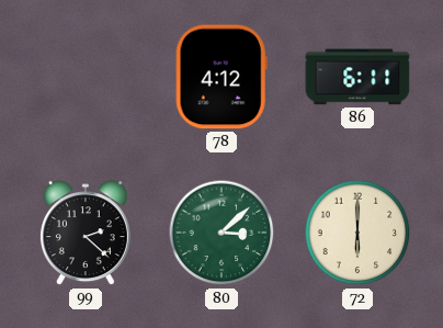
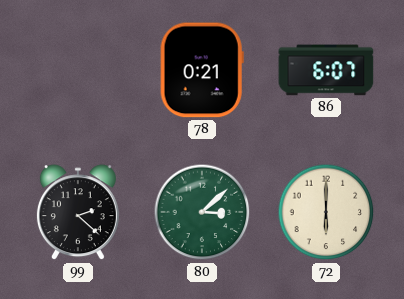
78: 4:12 -> 0:21
86: 6:11 -> 6:07
